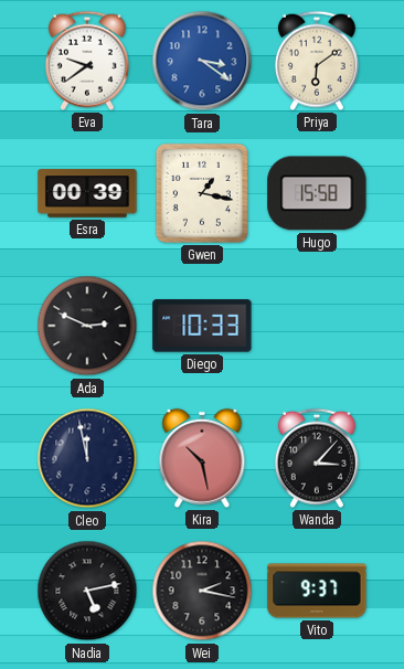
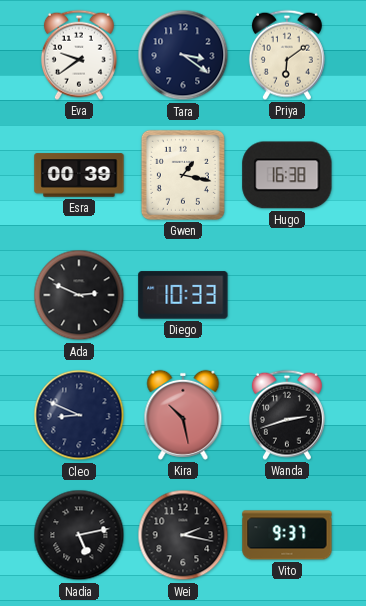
Tara dial: blue -> navy
Hugo: 15:58 -> 16:38
Cleo: 11:58 -> 8:49
Wanda: 3:07 -> 2:42
